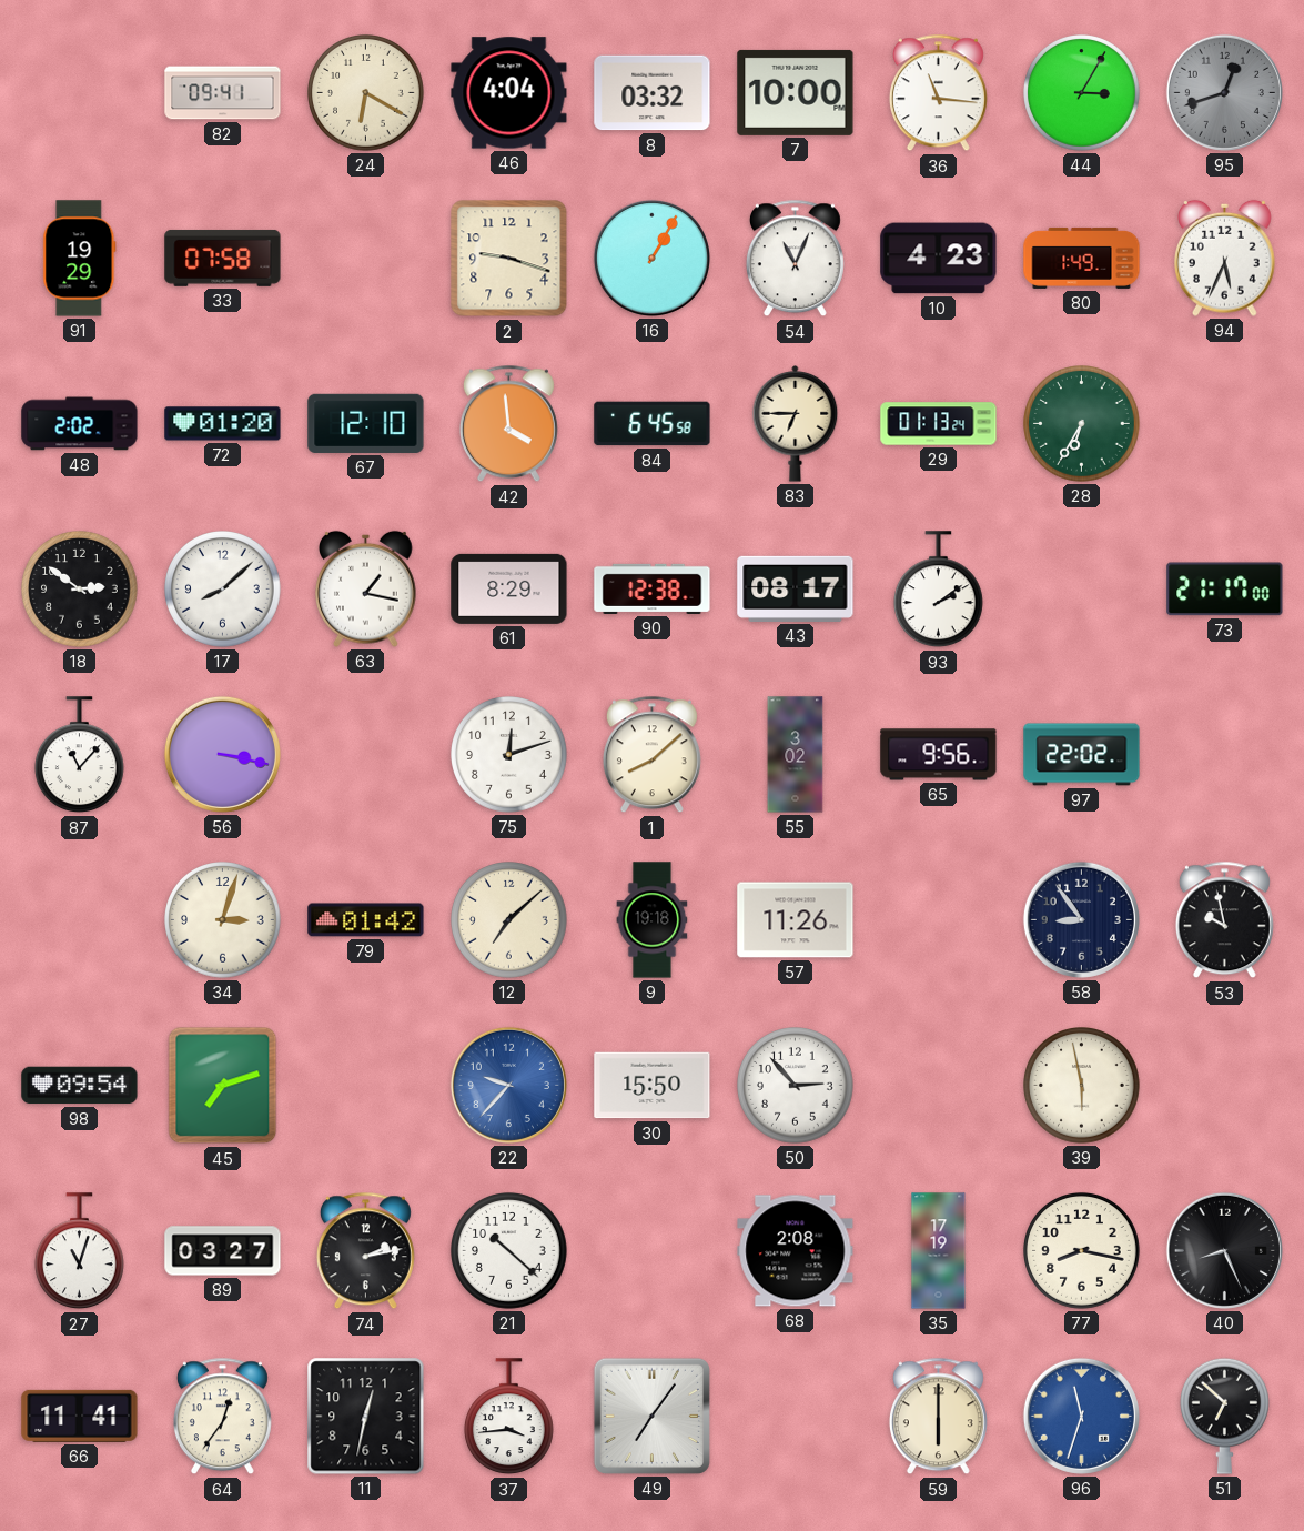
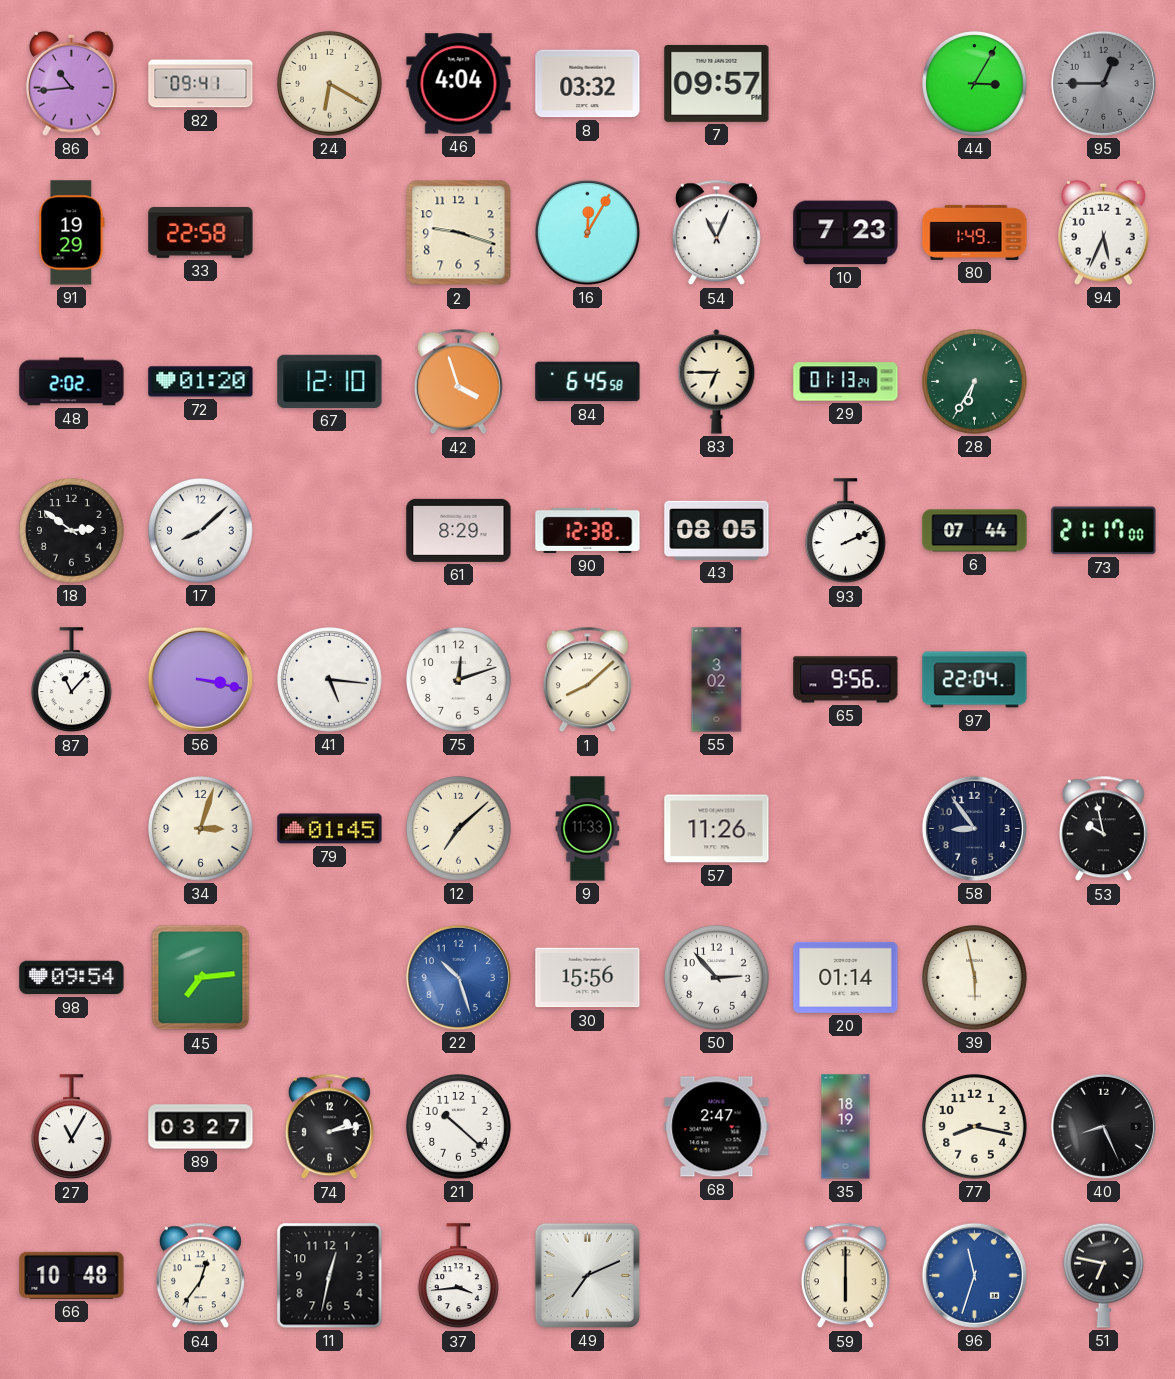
86: none -> 10:44
7: 10:00 -> 09:57
36: 11:16 -> none
95: 12:42 -> 12:45
33: 07:58 -> 22:58
16: 1:05 -> 12:05
10: 4:23 -> 7:23
42: 3:59 -> 3:57
63: 1:17 -> none
43: 08:17 -> 08:05
93: 2:09 -> 2:11
6: none -> 07:44
41: none -> 5:16
97: 22:02 -> 22:04
79: 01:42 -> 01:45
9: 19:18 -> 11:33
45: 7:12 -> 7:14
22: 9:37 -> 10:27
30: 15:50 -> 15:56
20: none -> 01:14
27: 11:03 -> 11:05
68: 2:08 -> 2:47
35: 17:19 -> 18:19
66: 11:41 -> 10:48
49: 7:06 -> 7:11
51: 6:52 -> 6:47
